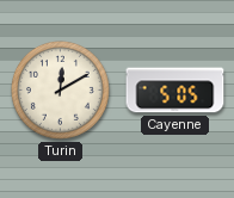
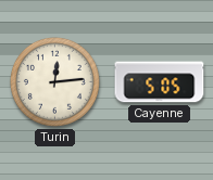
Turin: 12:10 -> 12:14
